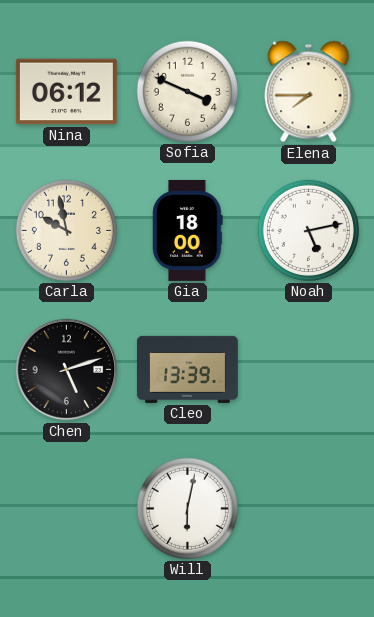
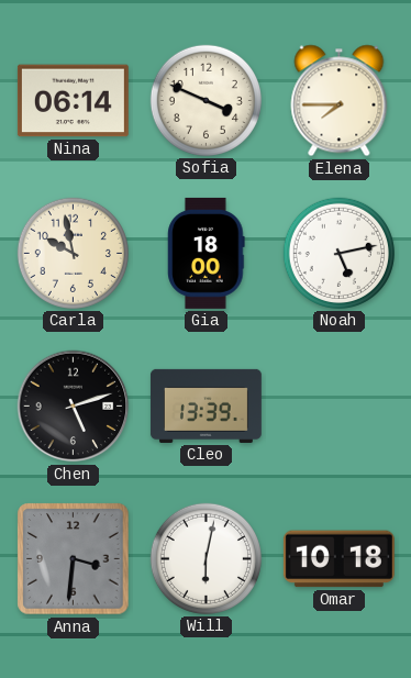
Nina: 06:12 -> 06:14
Anna: none -> 3:31
Omar: none -> 10:18
